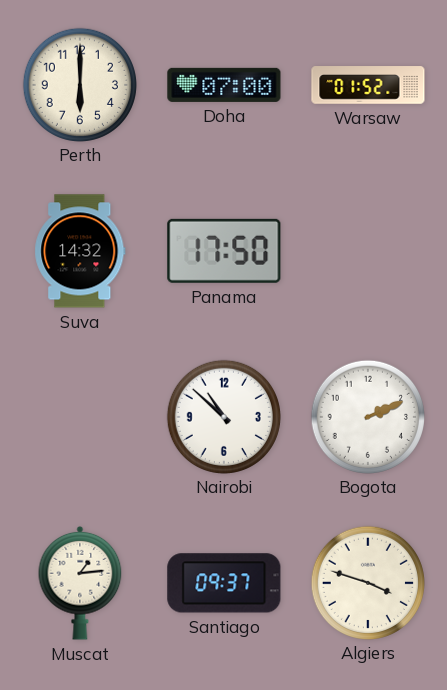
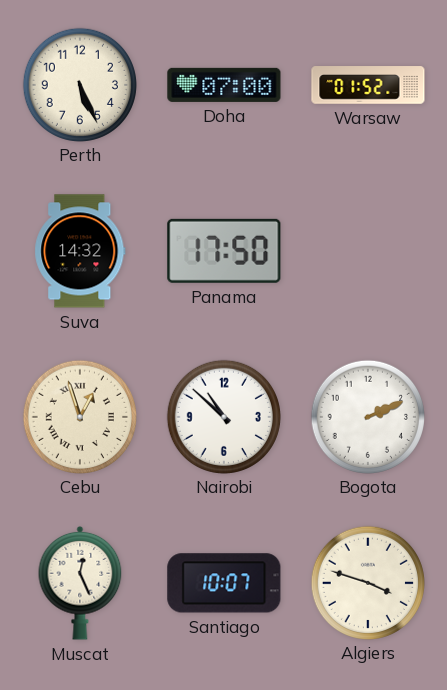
Perth: 6:00 -> 5:26
Cebu: none -> 12:57
Muscat: 1:14 -> 12:26
Santiago: 09:37 -> 10:07
